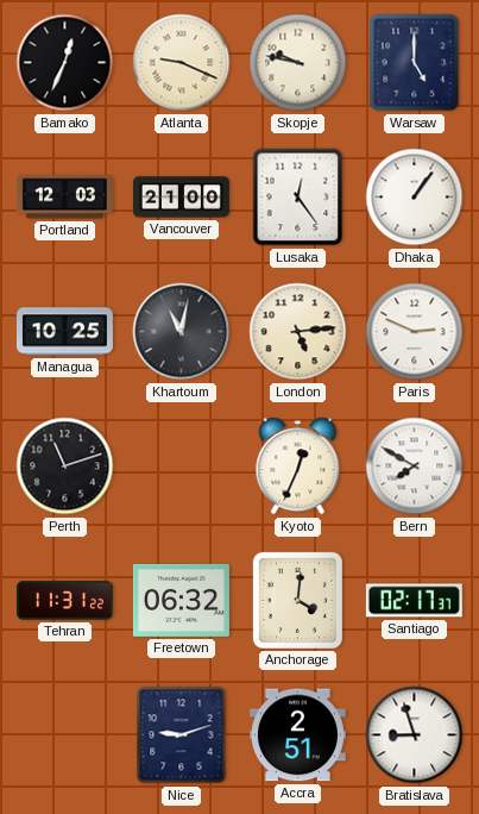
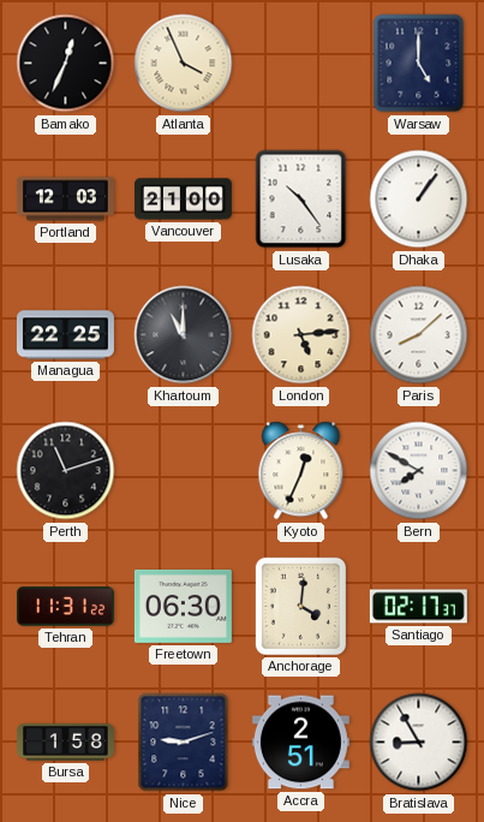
Atlanta: 9:19 -> 3:56
Skopje: 9:47 -> none
Lusaka: 12:24 -> 10:24
Managua: 10:25 -> 22:25
Khartoum: 11:02 -> 11:00
Paris: 2:49 -> 8:08
Freetown: 06:32 -> 06:30
Bursa: none -> 1:58
Bratislava: 8:57 -> 8:55
